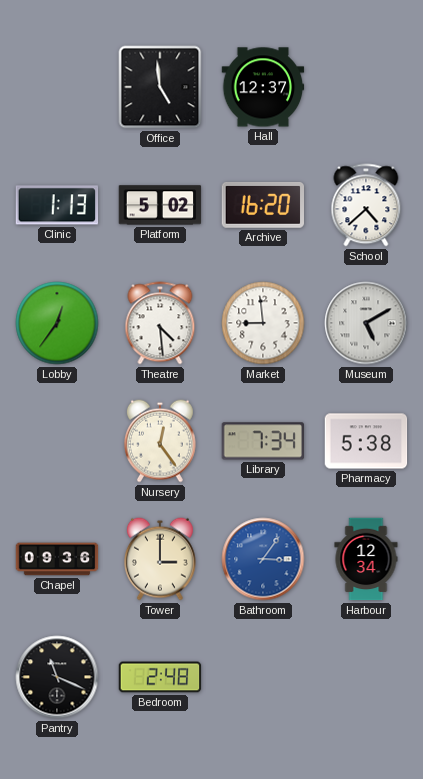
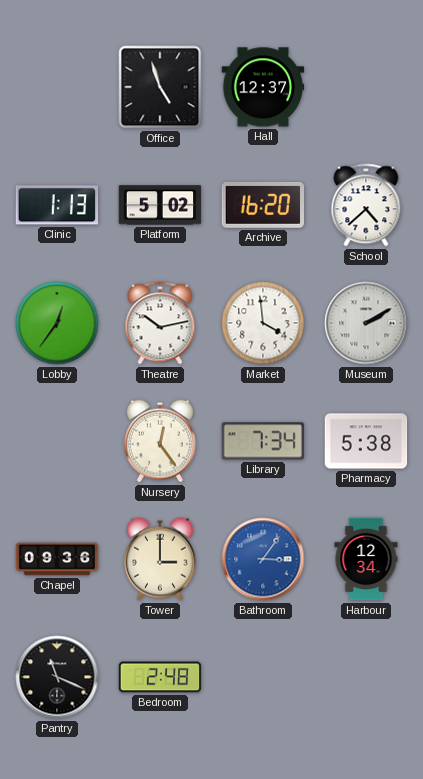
Office: 4:59 -> 4:57
Theatre: 4:29 -> 10:13
Market: 8:59 -> 3:59
Museum: 5:10 -> 2:10
